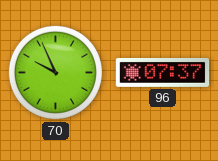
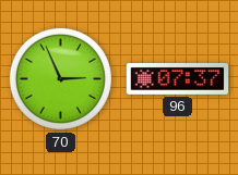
70: 9:56 -> 2:56
